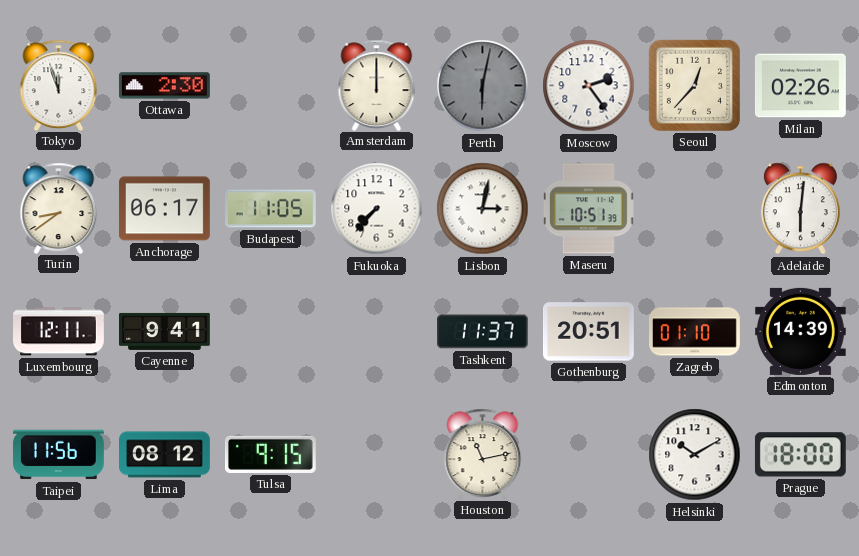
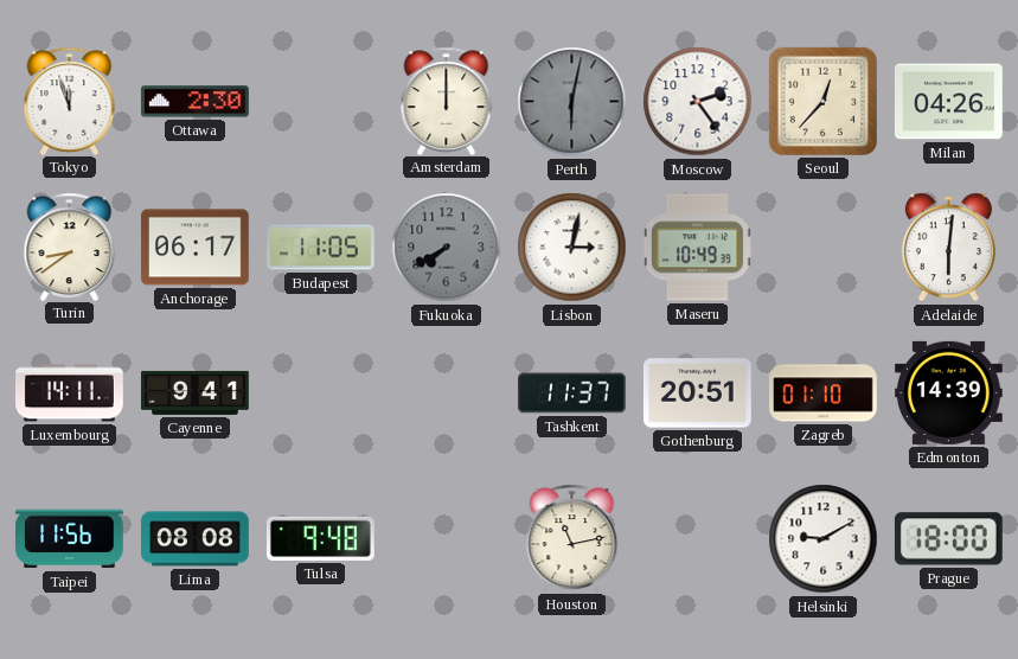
Milan: 02:26 -> 04:26
Fukuoka: 7:37 -> 7:40
Fukuoka dial: white -> grey
Maseru: 10:51 -> 10:49
Luxembourg: 12:11 -> 14:11
Lima: 08:12 -> 08:08
Tulsa: 9:15 -> 9:48
Helsinki: 10:10 -> 9:10
